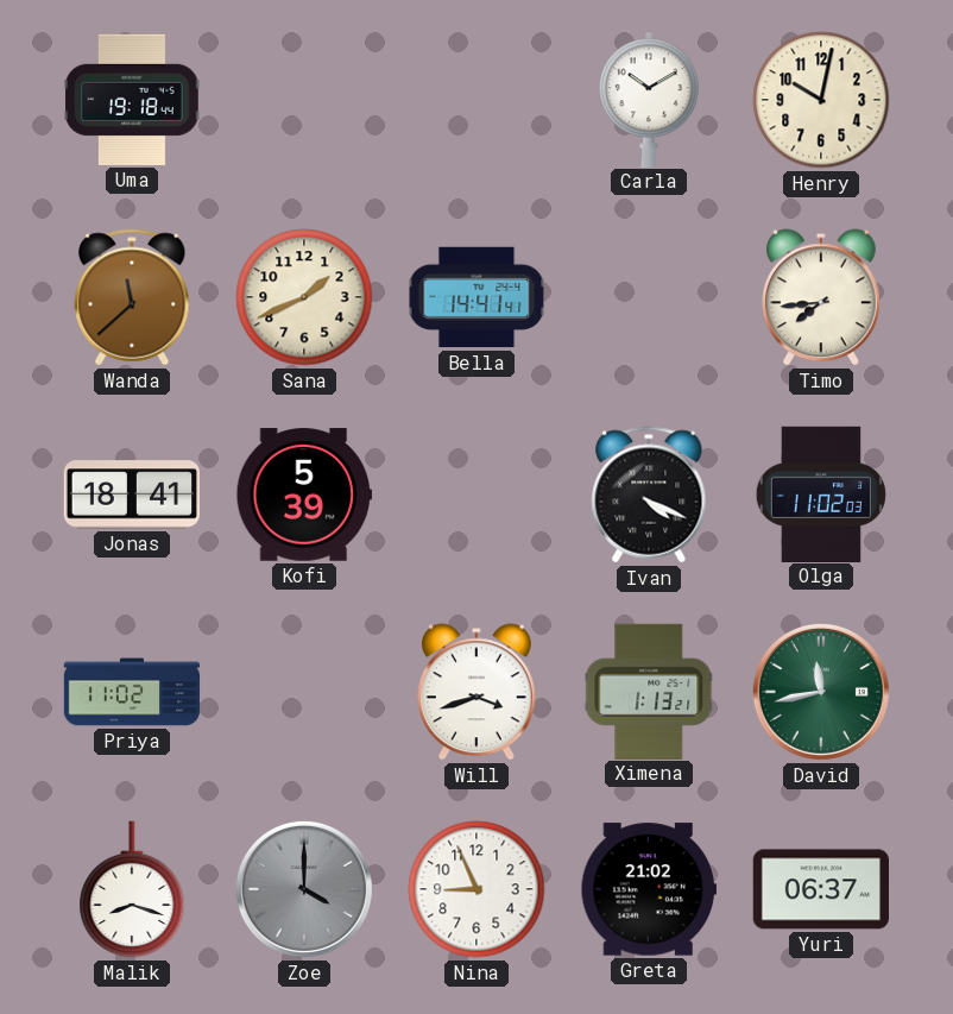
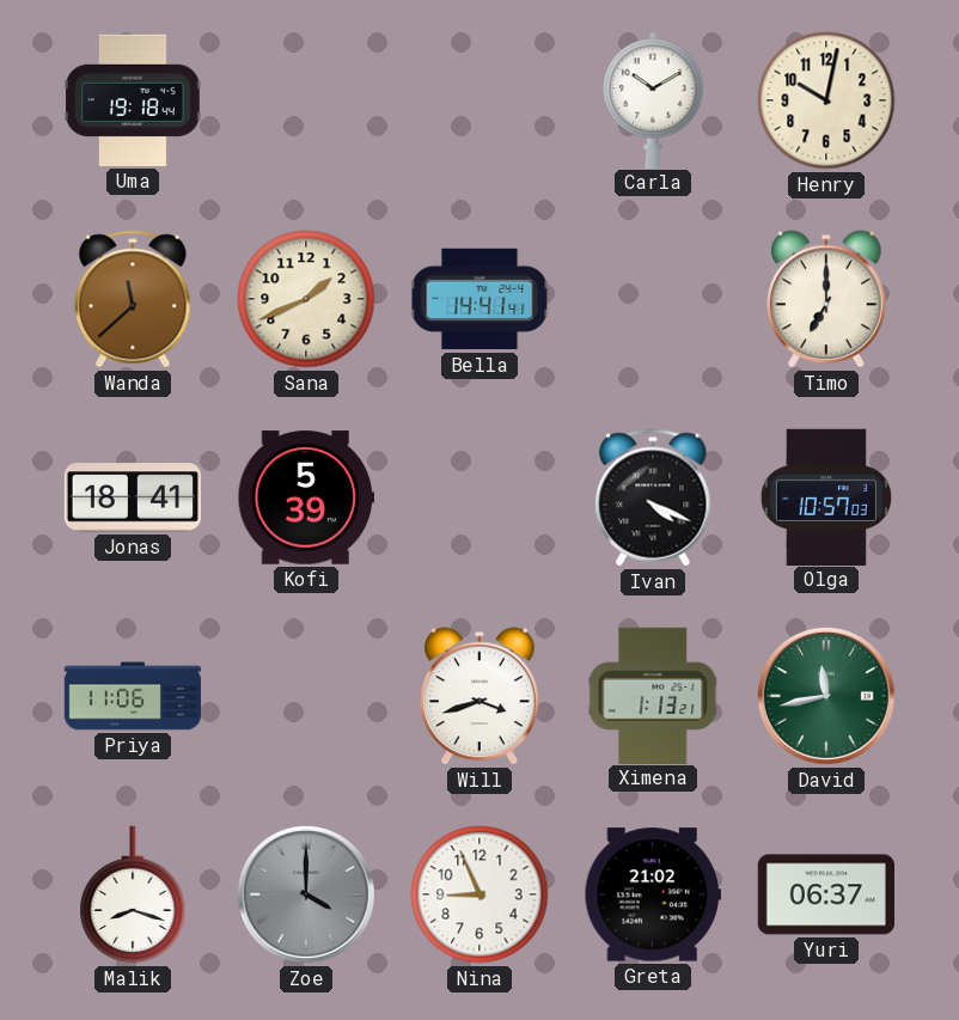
Timo: 7:44 -> 7:00
Olga: 11:02 -> 10:57
Priya: 11:02 -> 11:06
